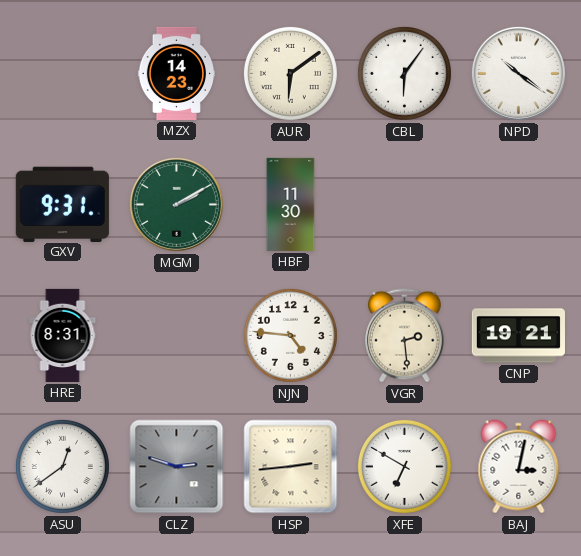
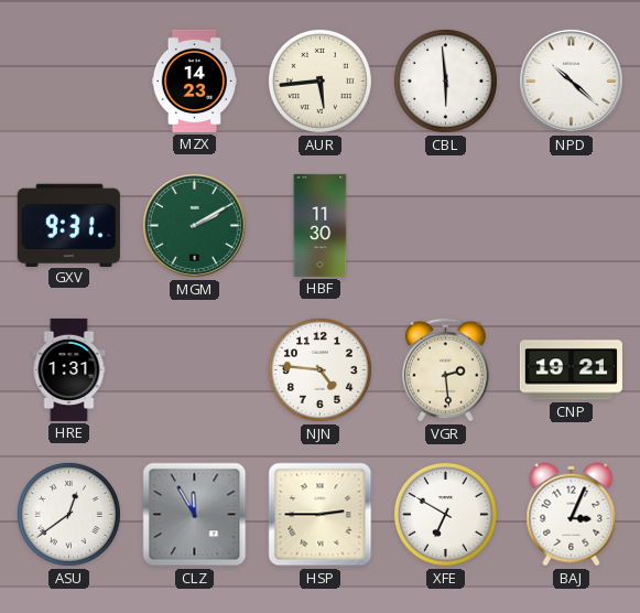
AUR: 6:09 -> 5:44
CBL: 6:06 -> 5:59
NPD: 10:21 -> 10:22
HRE: 8:31 -> 1:31
CLZ: 2:48 -> 11:55
HSP: 2:44 -> 2:45
BAJ: 3:02 -> 3:04
